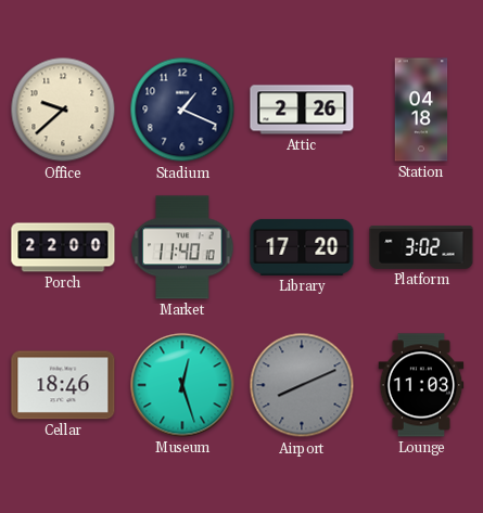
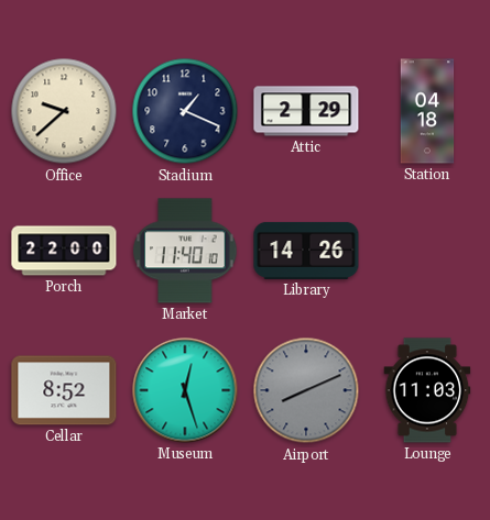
Attic: 2:26 -> 2:29
Library: 17:20 -> 14:26
Platform: 3:02 -> none
Cellar: 18:46 -> 8:52
